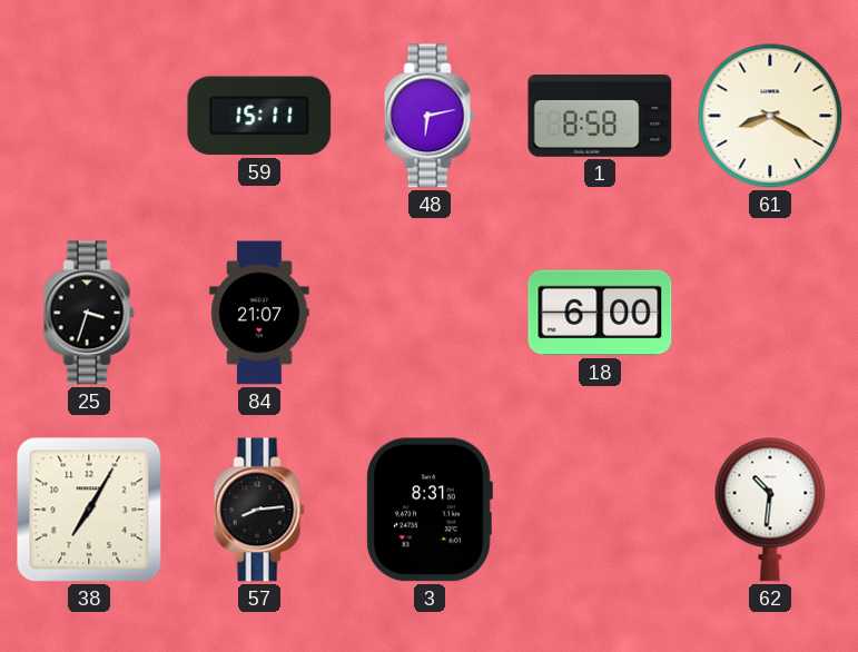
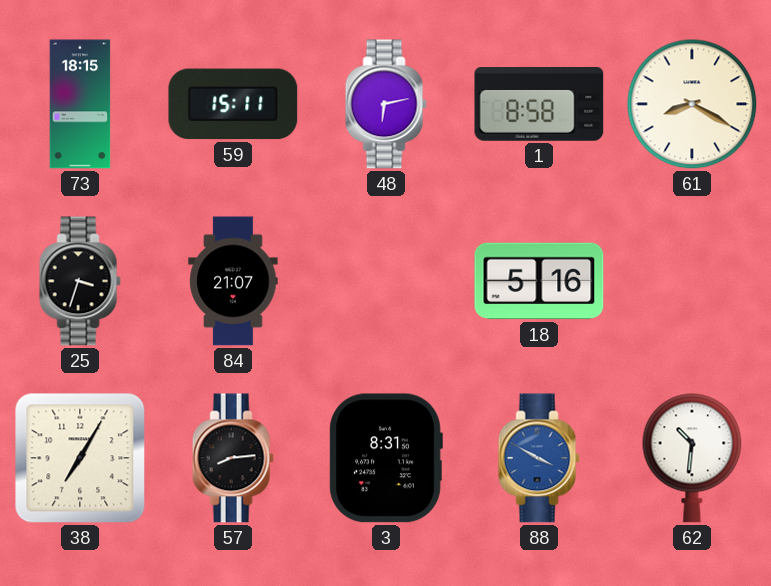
73: none -> 18:15
18: 6:00 -> 5:16
88: none -> 3:50
